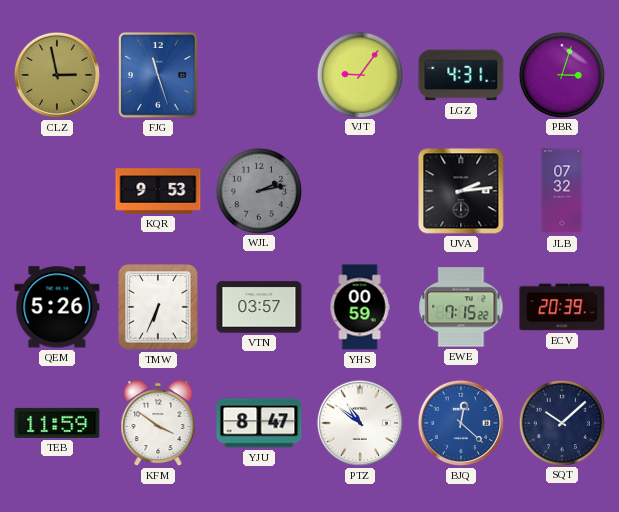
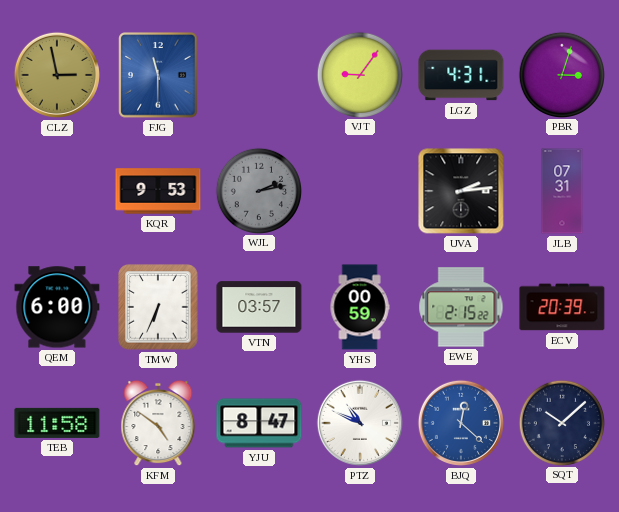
FJG: 11:27 -> 11:30
JLB: 07:32 -> 07:31
QEM: 5:26 -> 6:00
EWE: 7:15 -> 2:15
TEB: 11:59 -> 11:58
KFM: 3:51 -> 4:51
PTZ: 10:51 -> 10:49
